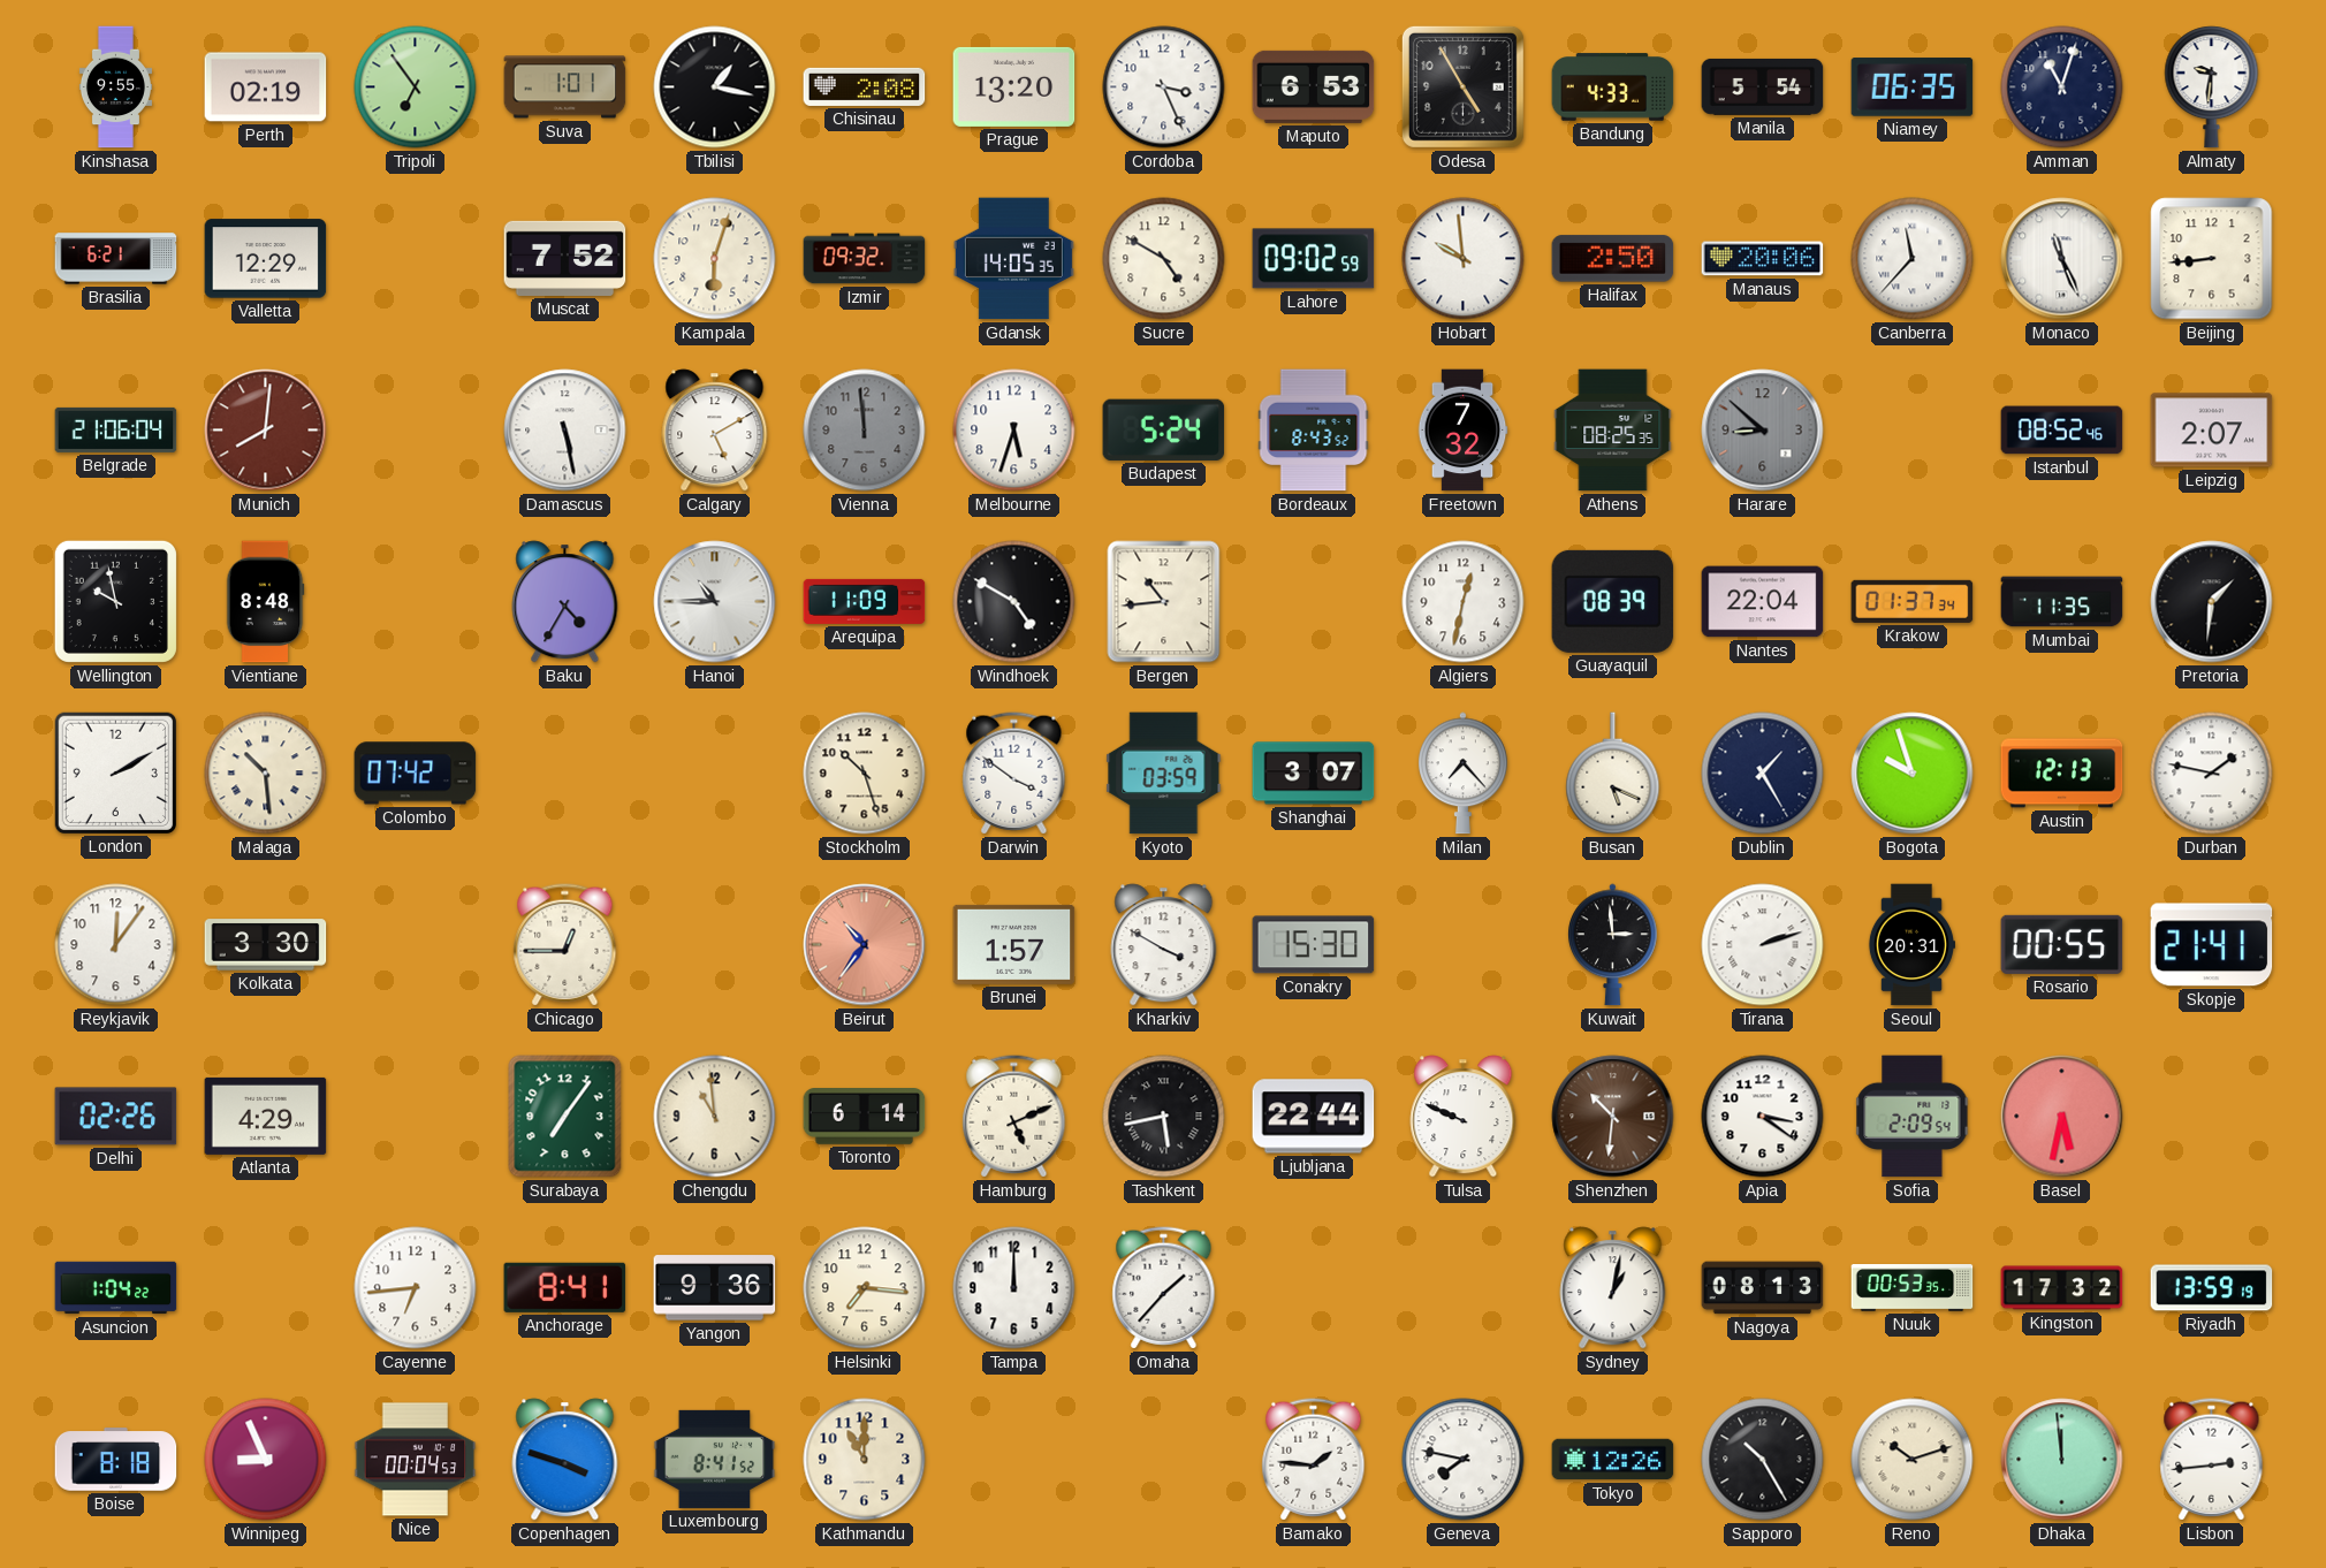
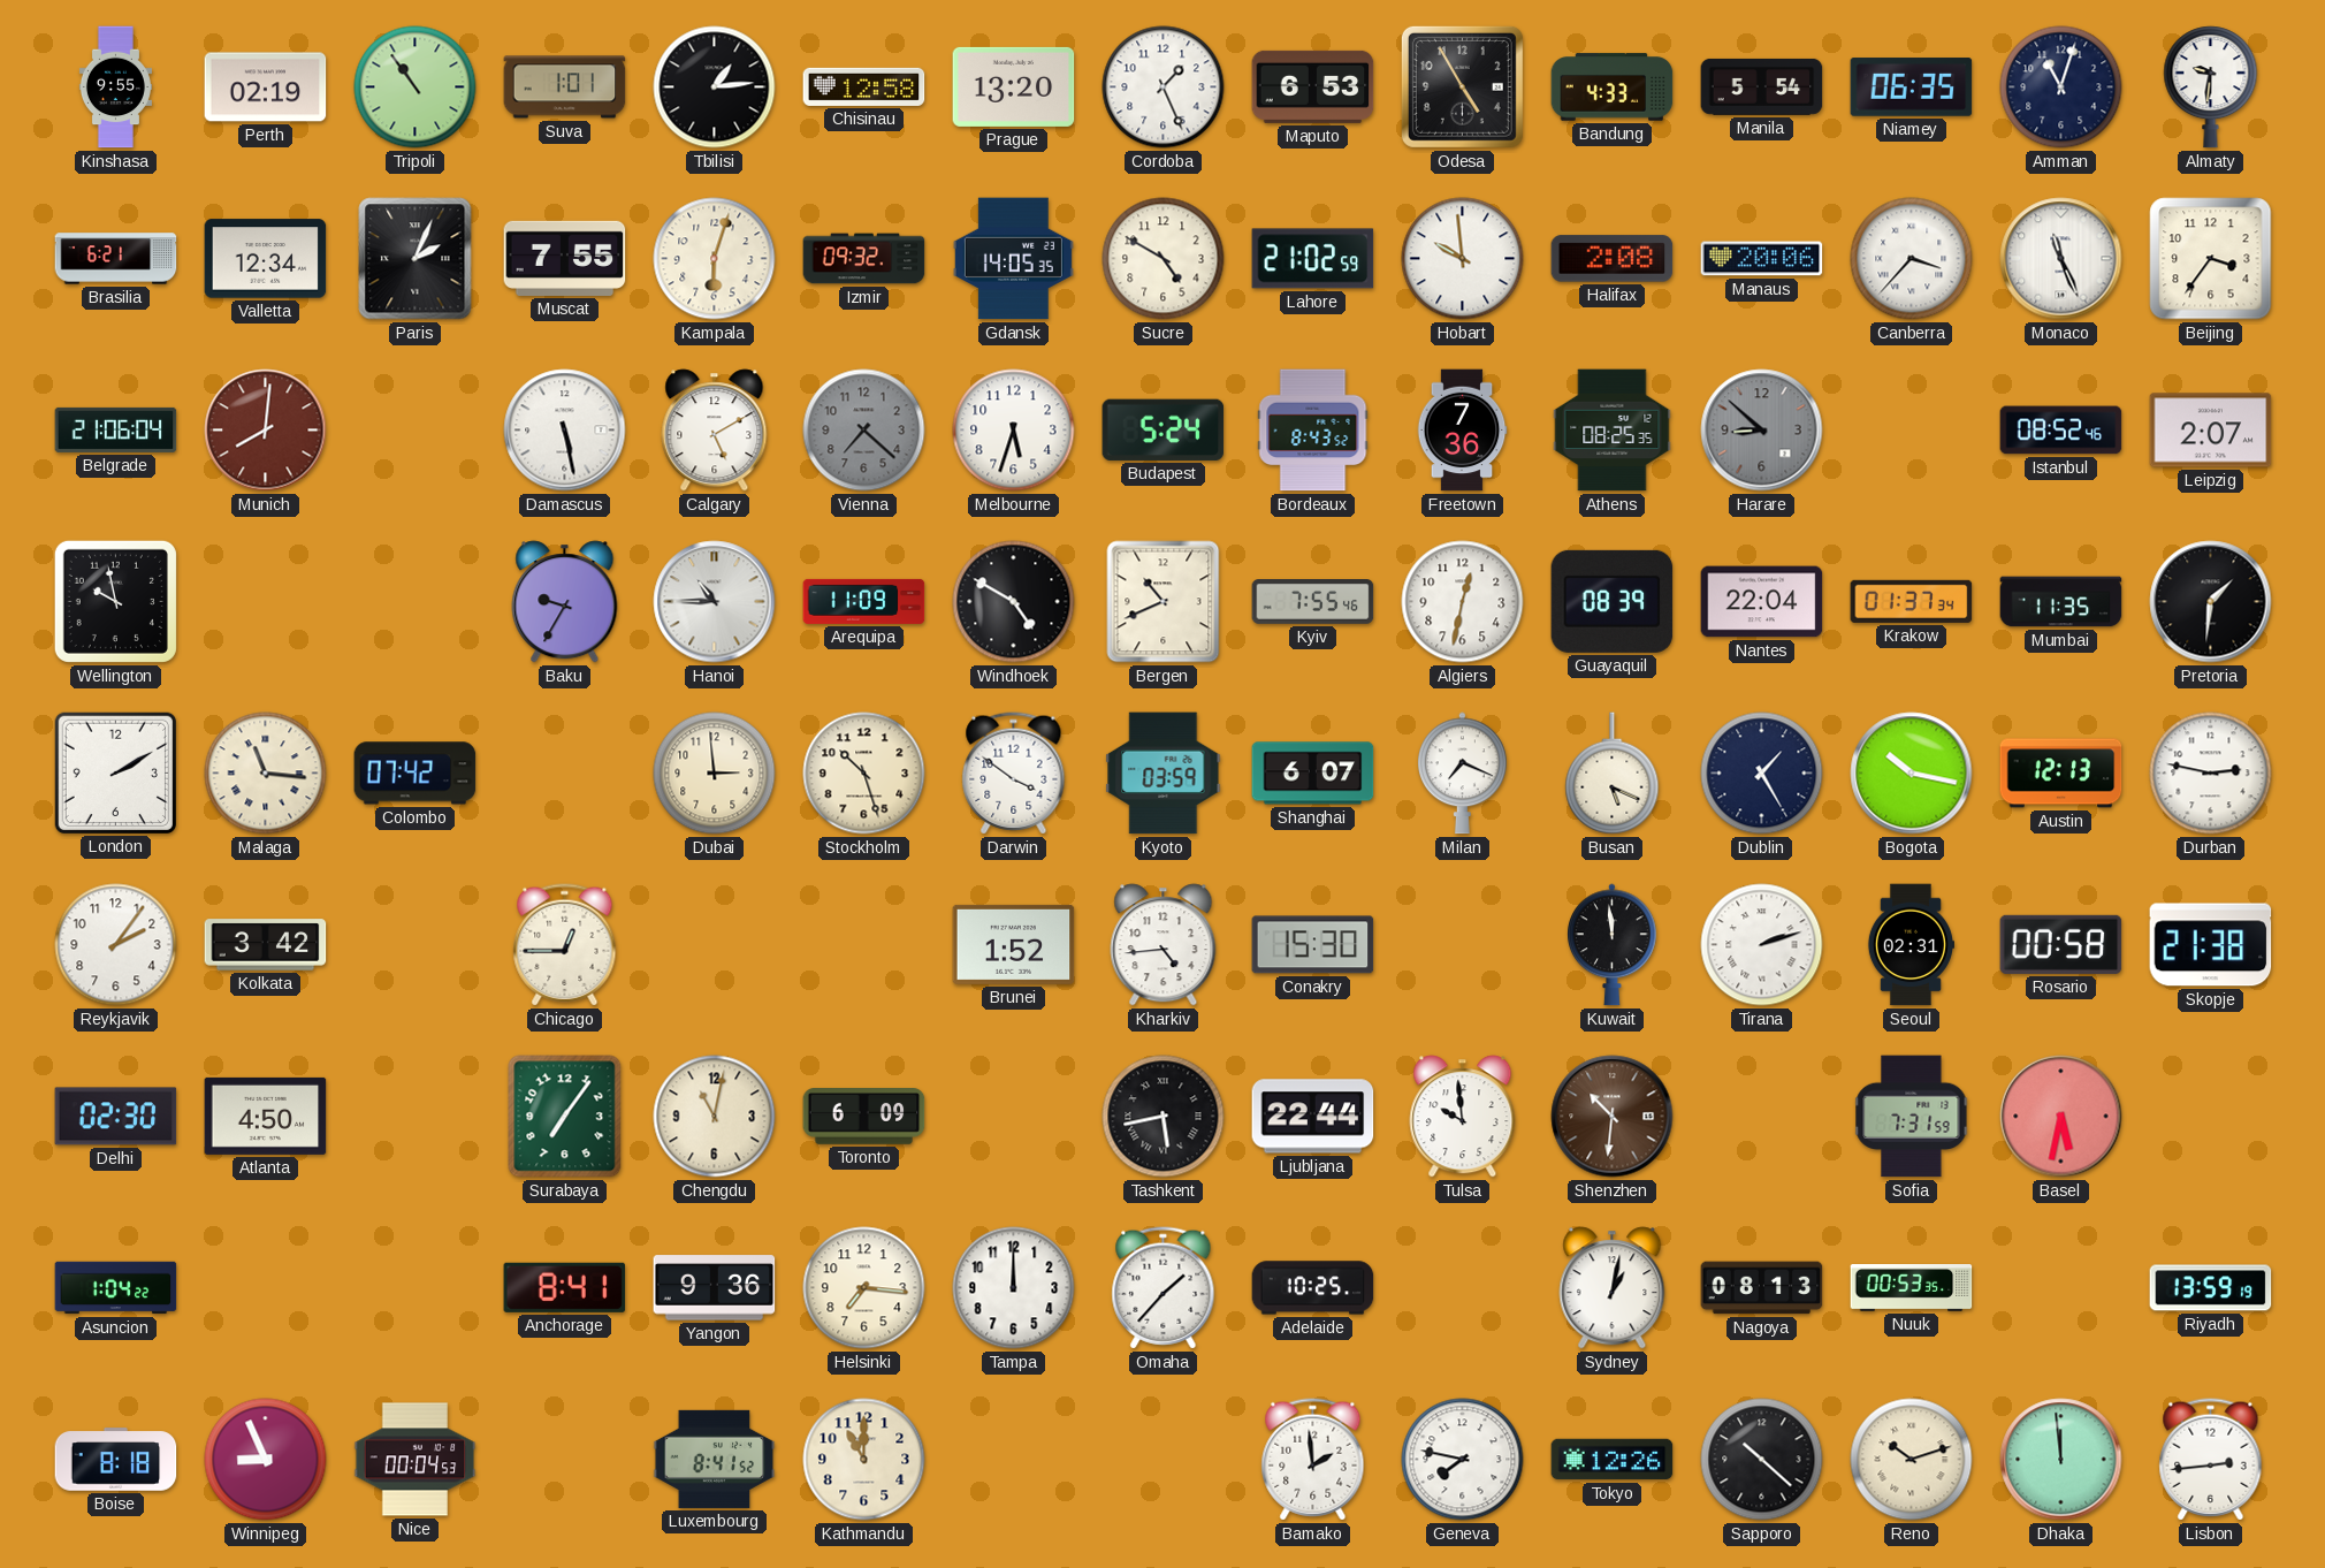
Tripoli: 6:54 -> 10:54
Tbilisi: 1:17 -> 1:14
Chisinau: 2:08 -> 12:58
Cordoba: 3:26 -> 1:26
Valletta: 12:29 -> 12:34
Paris: none -> 2:04
Muscat: 7:52 -> 7:55
Lahore: 09:02 -> 21:02
Halifax: 2:50 -> 2:08
Canberra: 11:37 -> 3:37
Beijing: 8:44 -> 3:36
Vienna: 11:59 -> 7:22
Freetown: 7:32 -> 7:36
Vientiane: 8:48 -> none
Baku: 4:35 -> 9:35
Bergen: 10:44 -> 10:41
Kyiv: none -> 7:55
Malaga: 10:29 -> 11:16
Dubai: none -> 2:59
Shanghai: 3:07 -> 6:07
Milan: 7:23 -> 7:19
Bogota: 9:57 -> 10:17
Durban: 1:47 -> 2:47
Reykjavik: 12:06 -> 2:06
Kolkata: 3:30 -> 3:42
Beirut: 10:36 -> none
Brunei: 1:57 -> 1:52
Kharkiv: 3:50 -> 4:44
Kuwait: 2:59 -> 11:59
Seoul: 20:31 -> 02:31
Rosario: 00:55 -> 00:58
Skopje: 21:41 -> 21:38
Delhi: 02:26 -> 02:30
Atlanta: 4:29 -> 4:50
Chengdu: 10:59 -> 11:02
Toronto: 6:14 -> 6:09
Hamburg: 5:11 -> none
Tulsa: 9:49 -> 9:59
Apia: 3:21 -> none
Sofia: 2:09 -> 7:31
Cayenne: 6:44 -> none
Adelaide: none -> 10:25
Kingston: 17:32 -> none
Copenhagen: 3:48 -> none
Bamako: 1:46 -> 1:59
Sapporo: 10:25 -> 10:22
